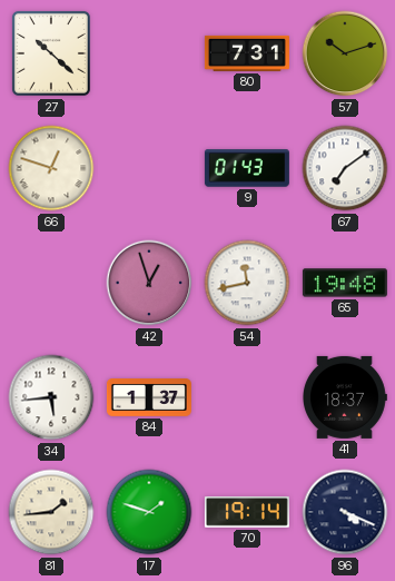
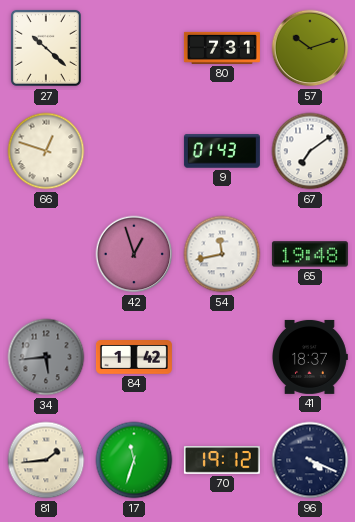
34 dial: white -> grey
84: 1:37 -> 1:42
17: 1:48 -> 11:33
70: 19:14 -> 19:12
